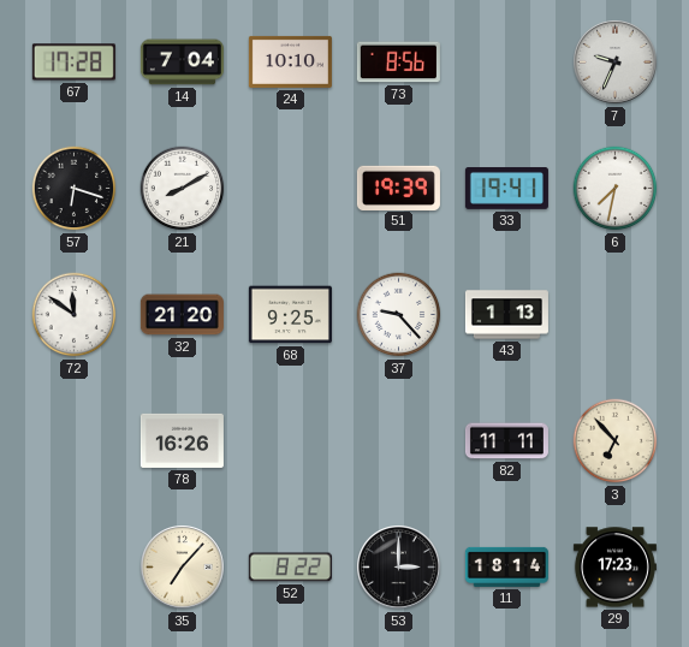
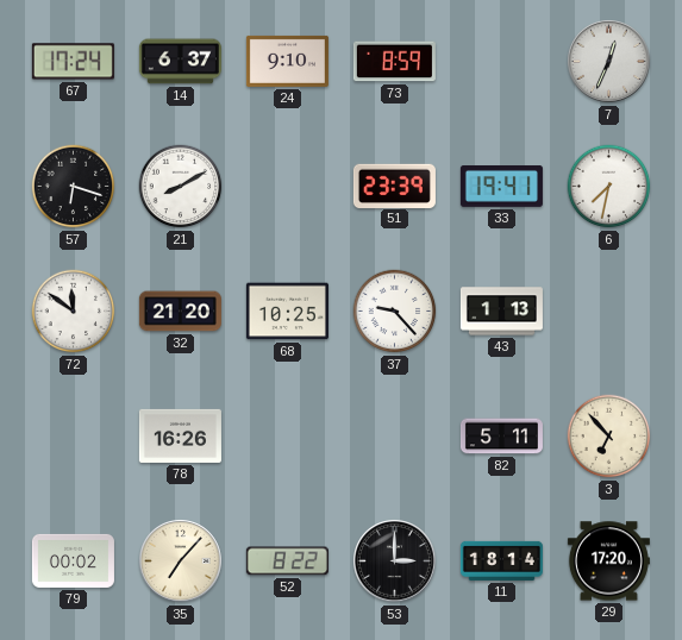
67: 17:28 -> 17:24
14: 7:04 -> 6:37
24: 10:10 -> 9:10
73: 8:56 -> 8:59
7: 9:34 -> 12:34
51: 19:39 -> 23:39
68: 9:25 -> 10:25
82: 11:11 -> 5:11
79: none -> 00:02
29: 17:23 -> 17:20
